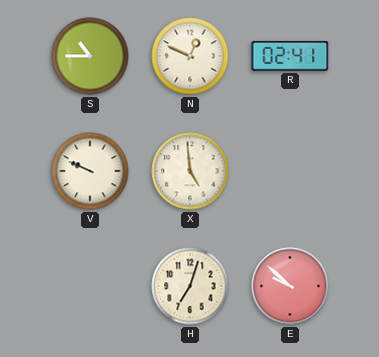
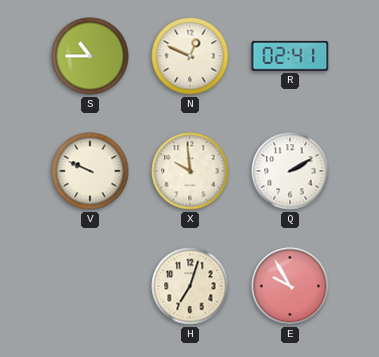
X: 4:59 -> 9:59
Q: none -> 2:10
E: 9:52 -> 9:55
